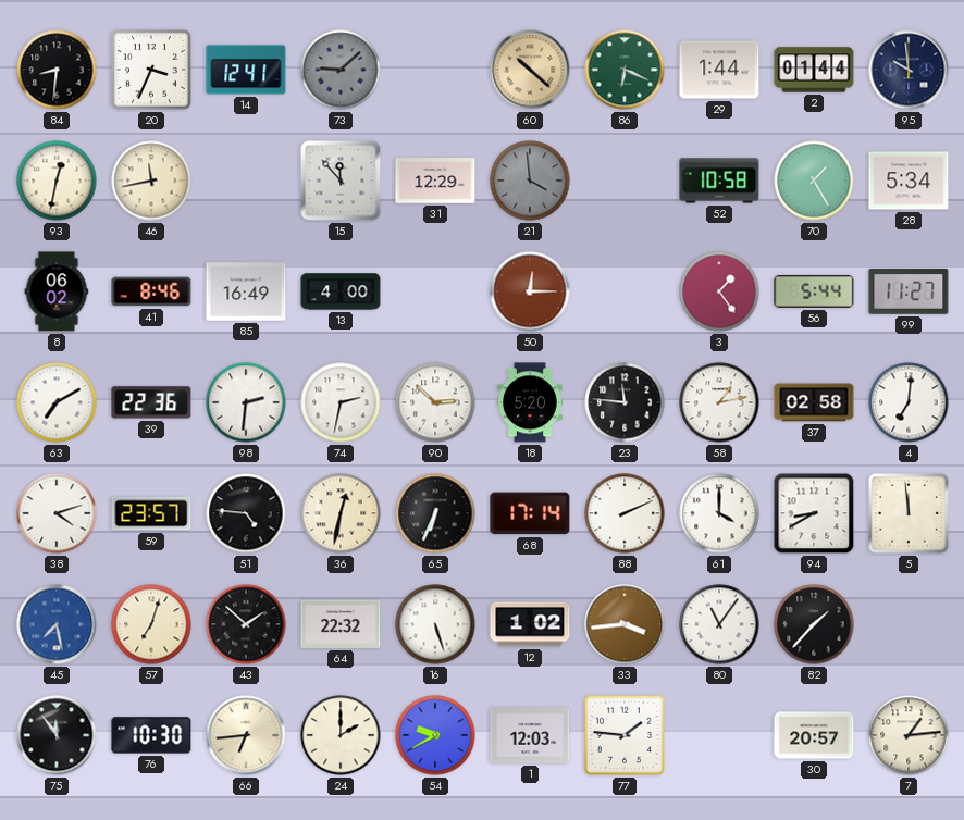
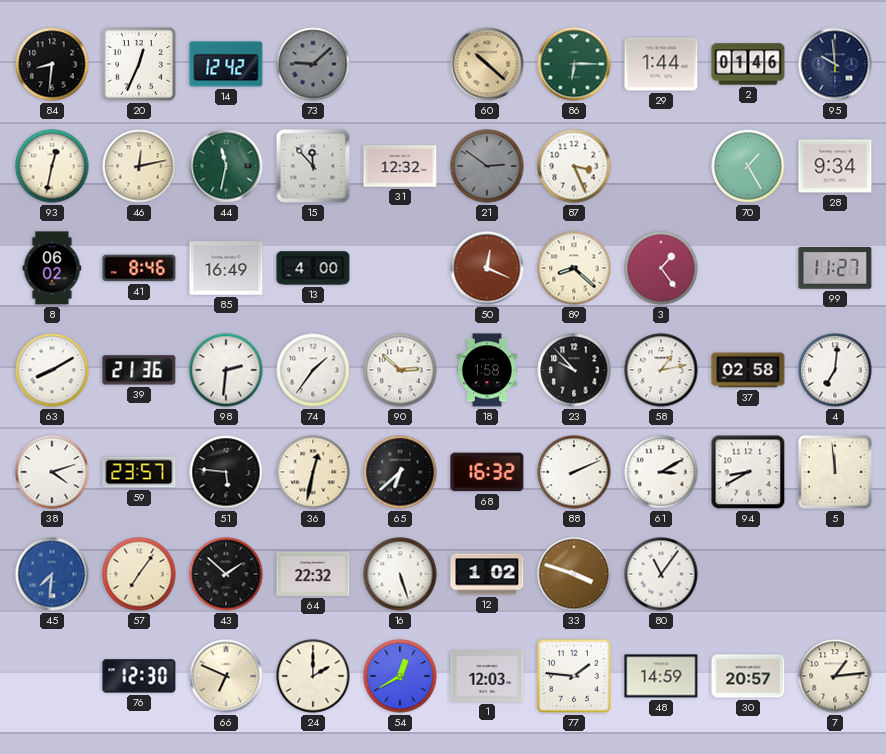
20: 3:34 -> 12:34
14: 12:41 -> 12:42
86: 6:19 -> 6:15
2: 01:44 -> 01:46
46: 11:43 -> 12:13
44: none -> 11:32
31: 12:29 -> 12:32
21: 3:59 -> 2:51
87: none -> 3:26
52: 10:58 -> none
28: 5:34 -> 9:34
50: 12:15 -> 12:19
89: none -> 8:22
56: 5:44 -> none
63: 7:10 -> 8:10
39: 22:36 -> 21:36
74: 2:32 -> 1:36
18: 5:20 -> 1:58
23: 11:46 -> 9:53
51: 4:46 -> 5:46
65: 6:34 -> 6:38
68: 17:14 -> 16:32
61: 4:00 -> 3:10
45: 7:28 -> 7:31
57: 7:03 -> 7:06
33: 3:44 -> 3:48
82: 1:37 -> none
75: 11:54 -> none
76: 10:30 -> 12:30
66: 6:44 -> 6:49
54: 9:40 -> 12:40
48: none -> 14:59
